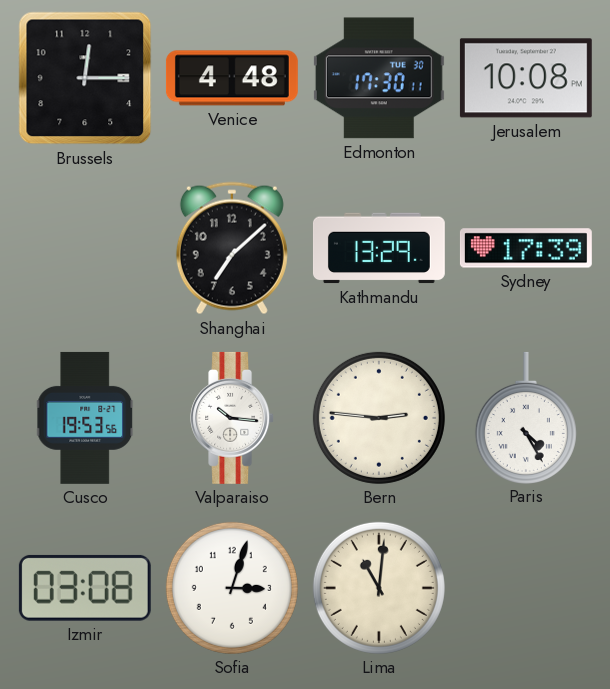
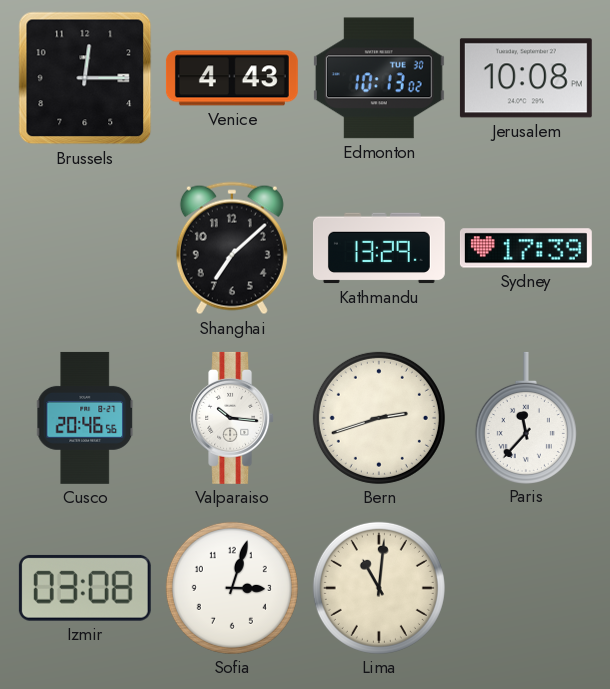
Venice: 4:48 -> 4:43
Edmonton: 17:30 -> 10:13
Cusco: 19:53 -> 20:46
Bern: 2:46 -> 2:42
Paris: 4:25 -> 11:37
